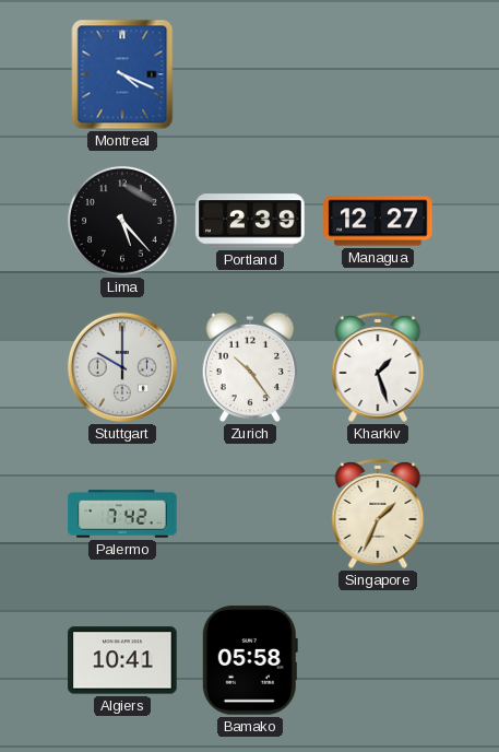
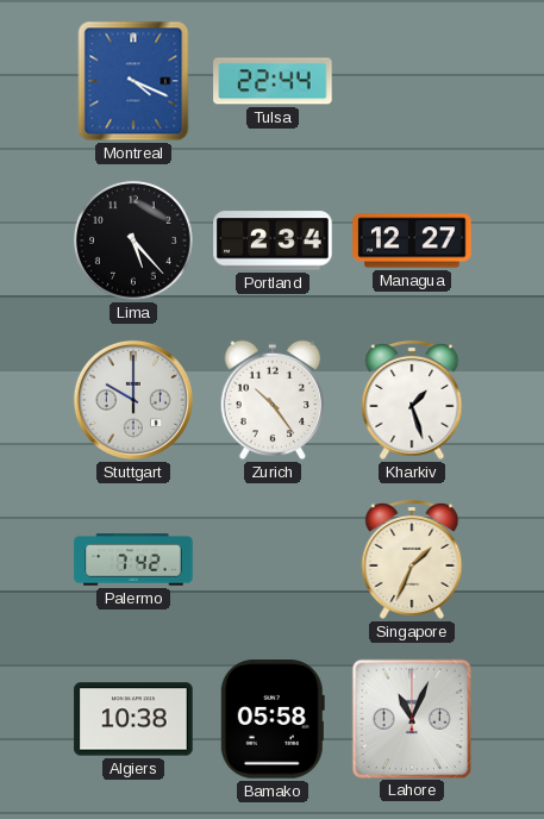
Tulsa: none -> 22:44
Portland: 2:39 -> 2:34
Algiers: 10:41 -> 10:38
Lahore: none -> 11:04
